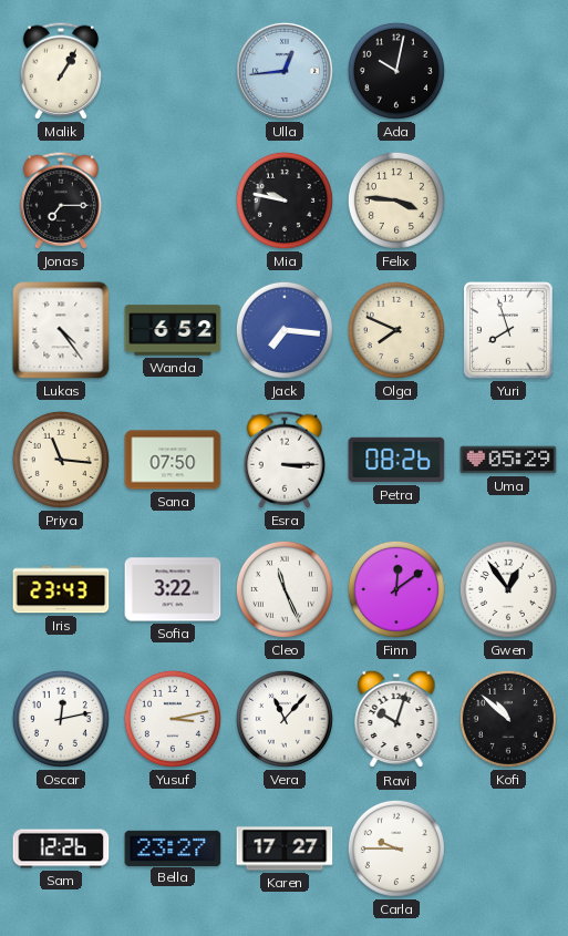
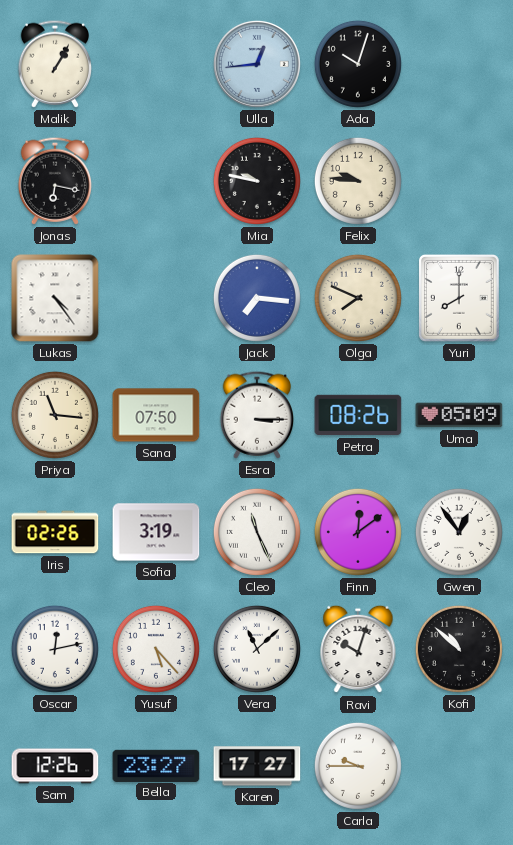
Ada: 10:02 -> 10:03
Jonas: 7:15 -> 6:17
Felix: 3:46 -> 9:46
Wanda: 6:52 -> none
Yuri: 7:57 -> 8:00
Uma: 05:29 -> 05:09
Iris: 23:43 -> 02:26
Sofia: 3:22 -> 3:19
Yusuf: 3:13 -> 5:23
Vera: 11:07 -> 11:08
